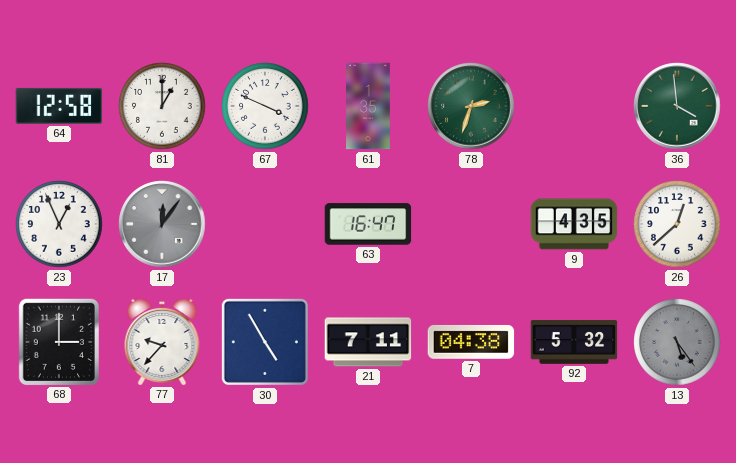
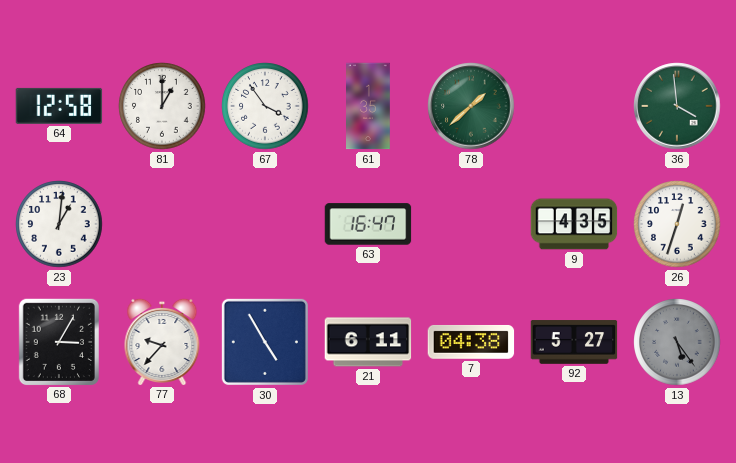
67: 3:49 -> 3:54
78: 2:33 -> 1:38
23: 12:56 -> 1:01
17: 12:06 -> none
26: 12:38 -> 12:33
68: 3:00 -> 3:05
21: 7:11 -> 6:11
92: 5:32 -> 5:27
